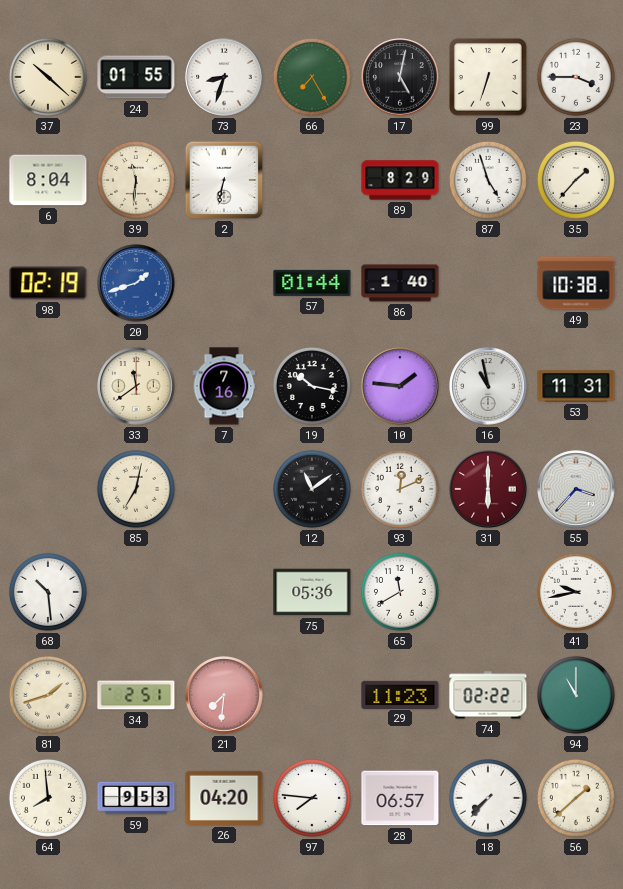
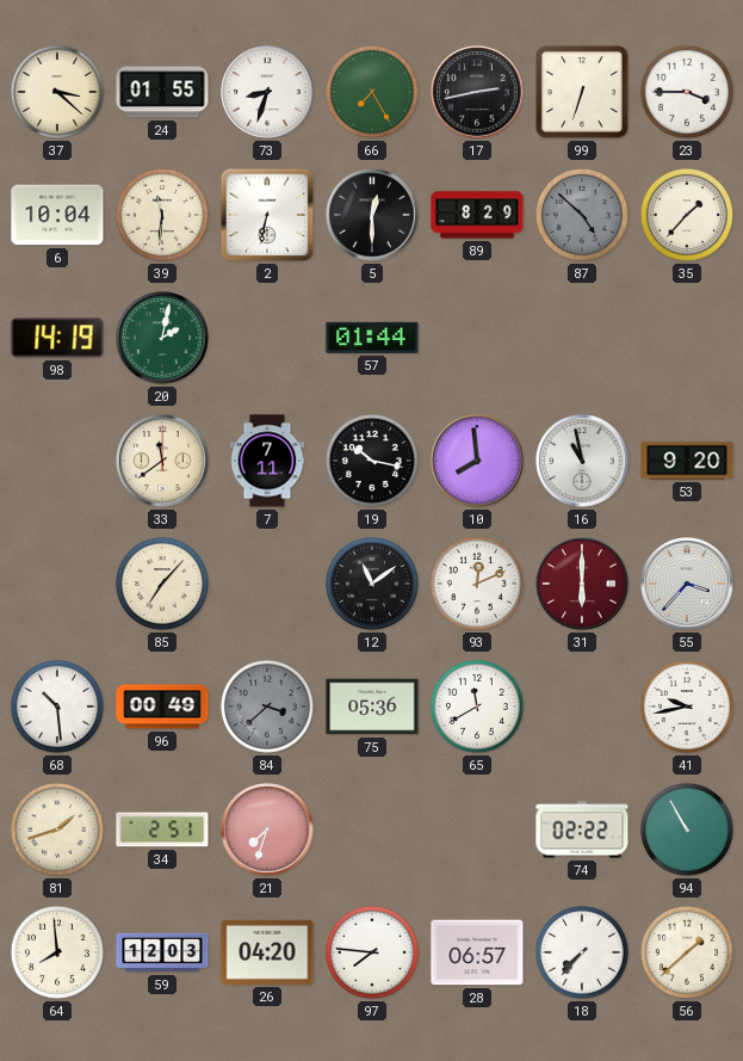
37: 10:22 -> 3:22
17: 5:02 -> 2:43
6: 8:04 -> 10:04
5: none -> 12:30
87: 4:57 -> 4:52
87 dial: white -> grey
98: 02:19 -> 14:19
20: 1:42 -> 2:02
20 dial: blue -> green
86: 1:40 -> none
49: 10:38 -> none
7: 7:16 -> 7:11
10: 1:46 -> 7:59
53: 11:31 -> 9:20
85: 7:02 -> 7:07
96: none -> 00:49
84: none -> 3:38
21: 7:31 -> 7:33
29: 11:23 -> none
94: 11:00 -> 10:55
59: 9:53 -> 12:03
